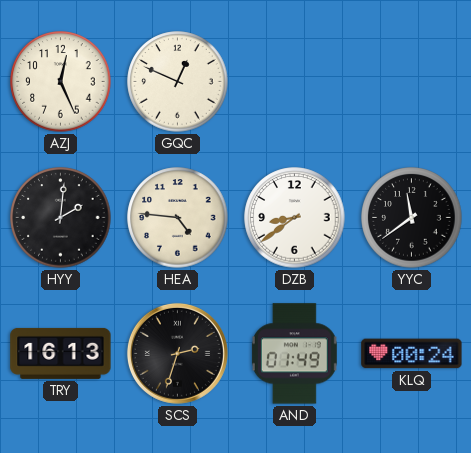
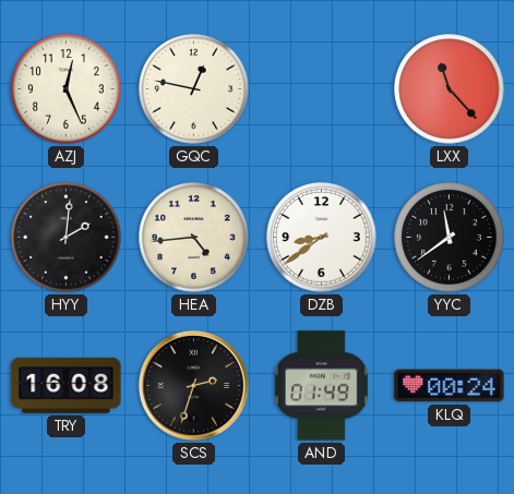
GQC: 12:49 -> 12:47
LXX: none -> 11:23
HEA: 4:46 -> 4:44
TRY: 16:13 -> 16:08
